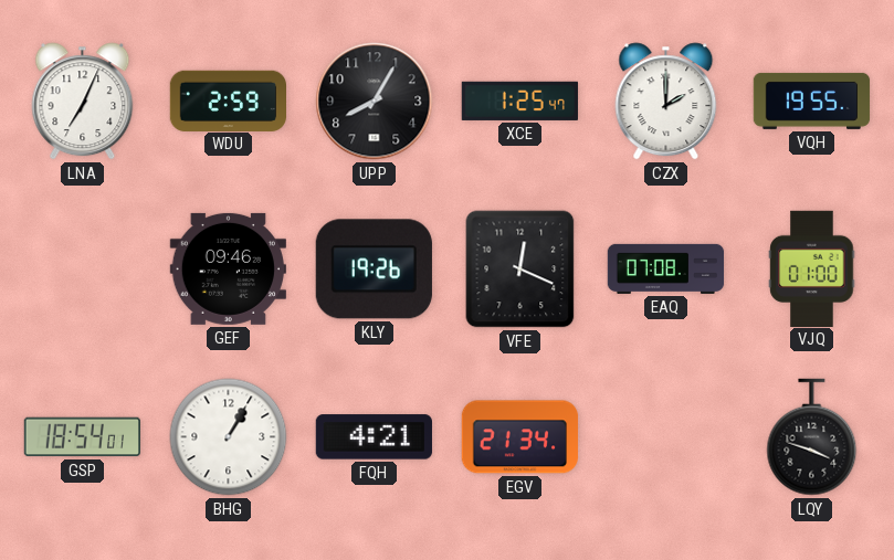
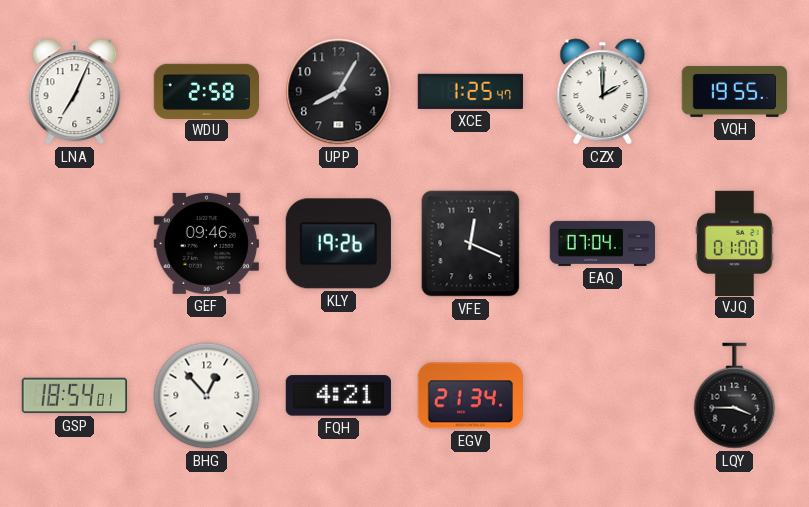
WDU: 2:59 -> 2:58
EAQ: 07:08 -> 07:04
BHG: 1:05 -> 12:53
LQY: 3:48 -> 3:45
